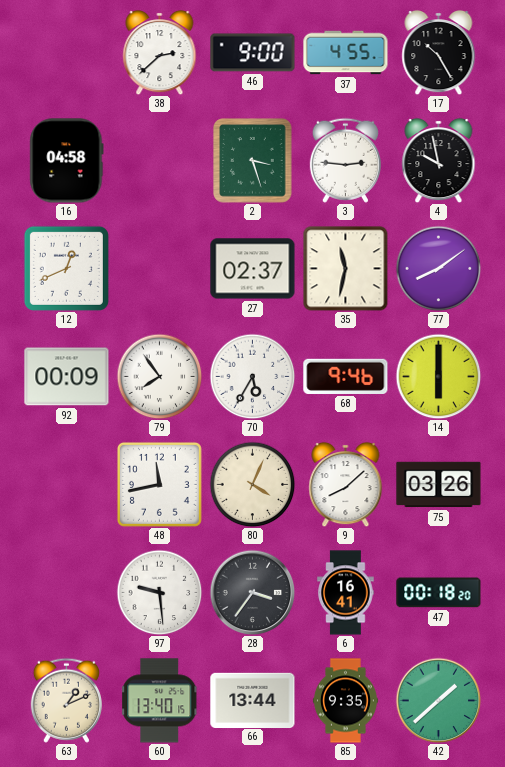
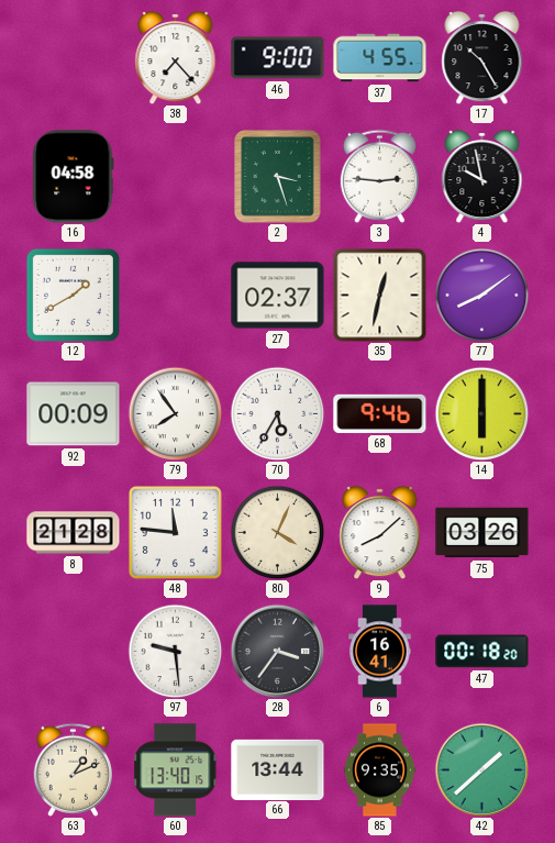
38: 2:38 -> 7:23
12: 12:41 -> 1:40
35: 11:32 -> 12:32
8: none -> 21:28
48: 11:43 -> 11:46
